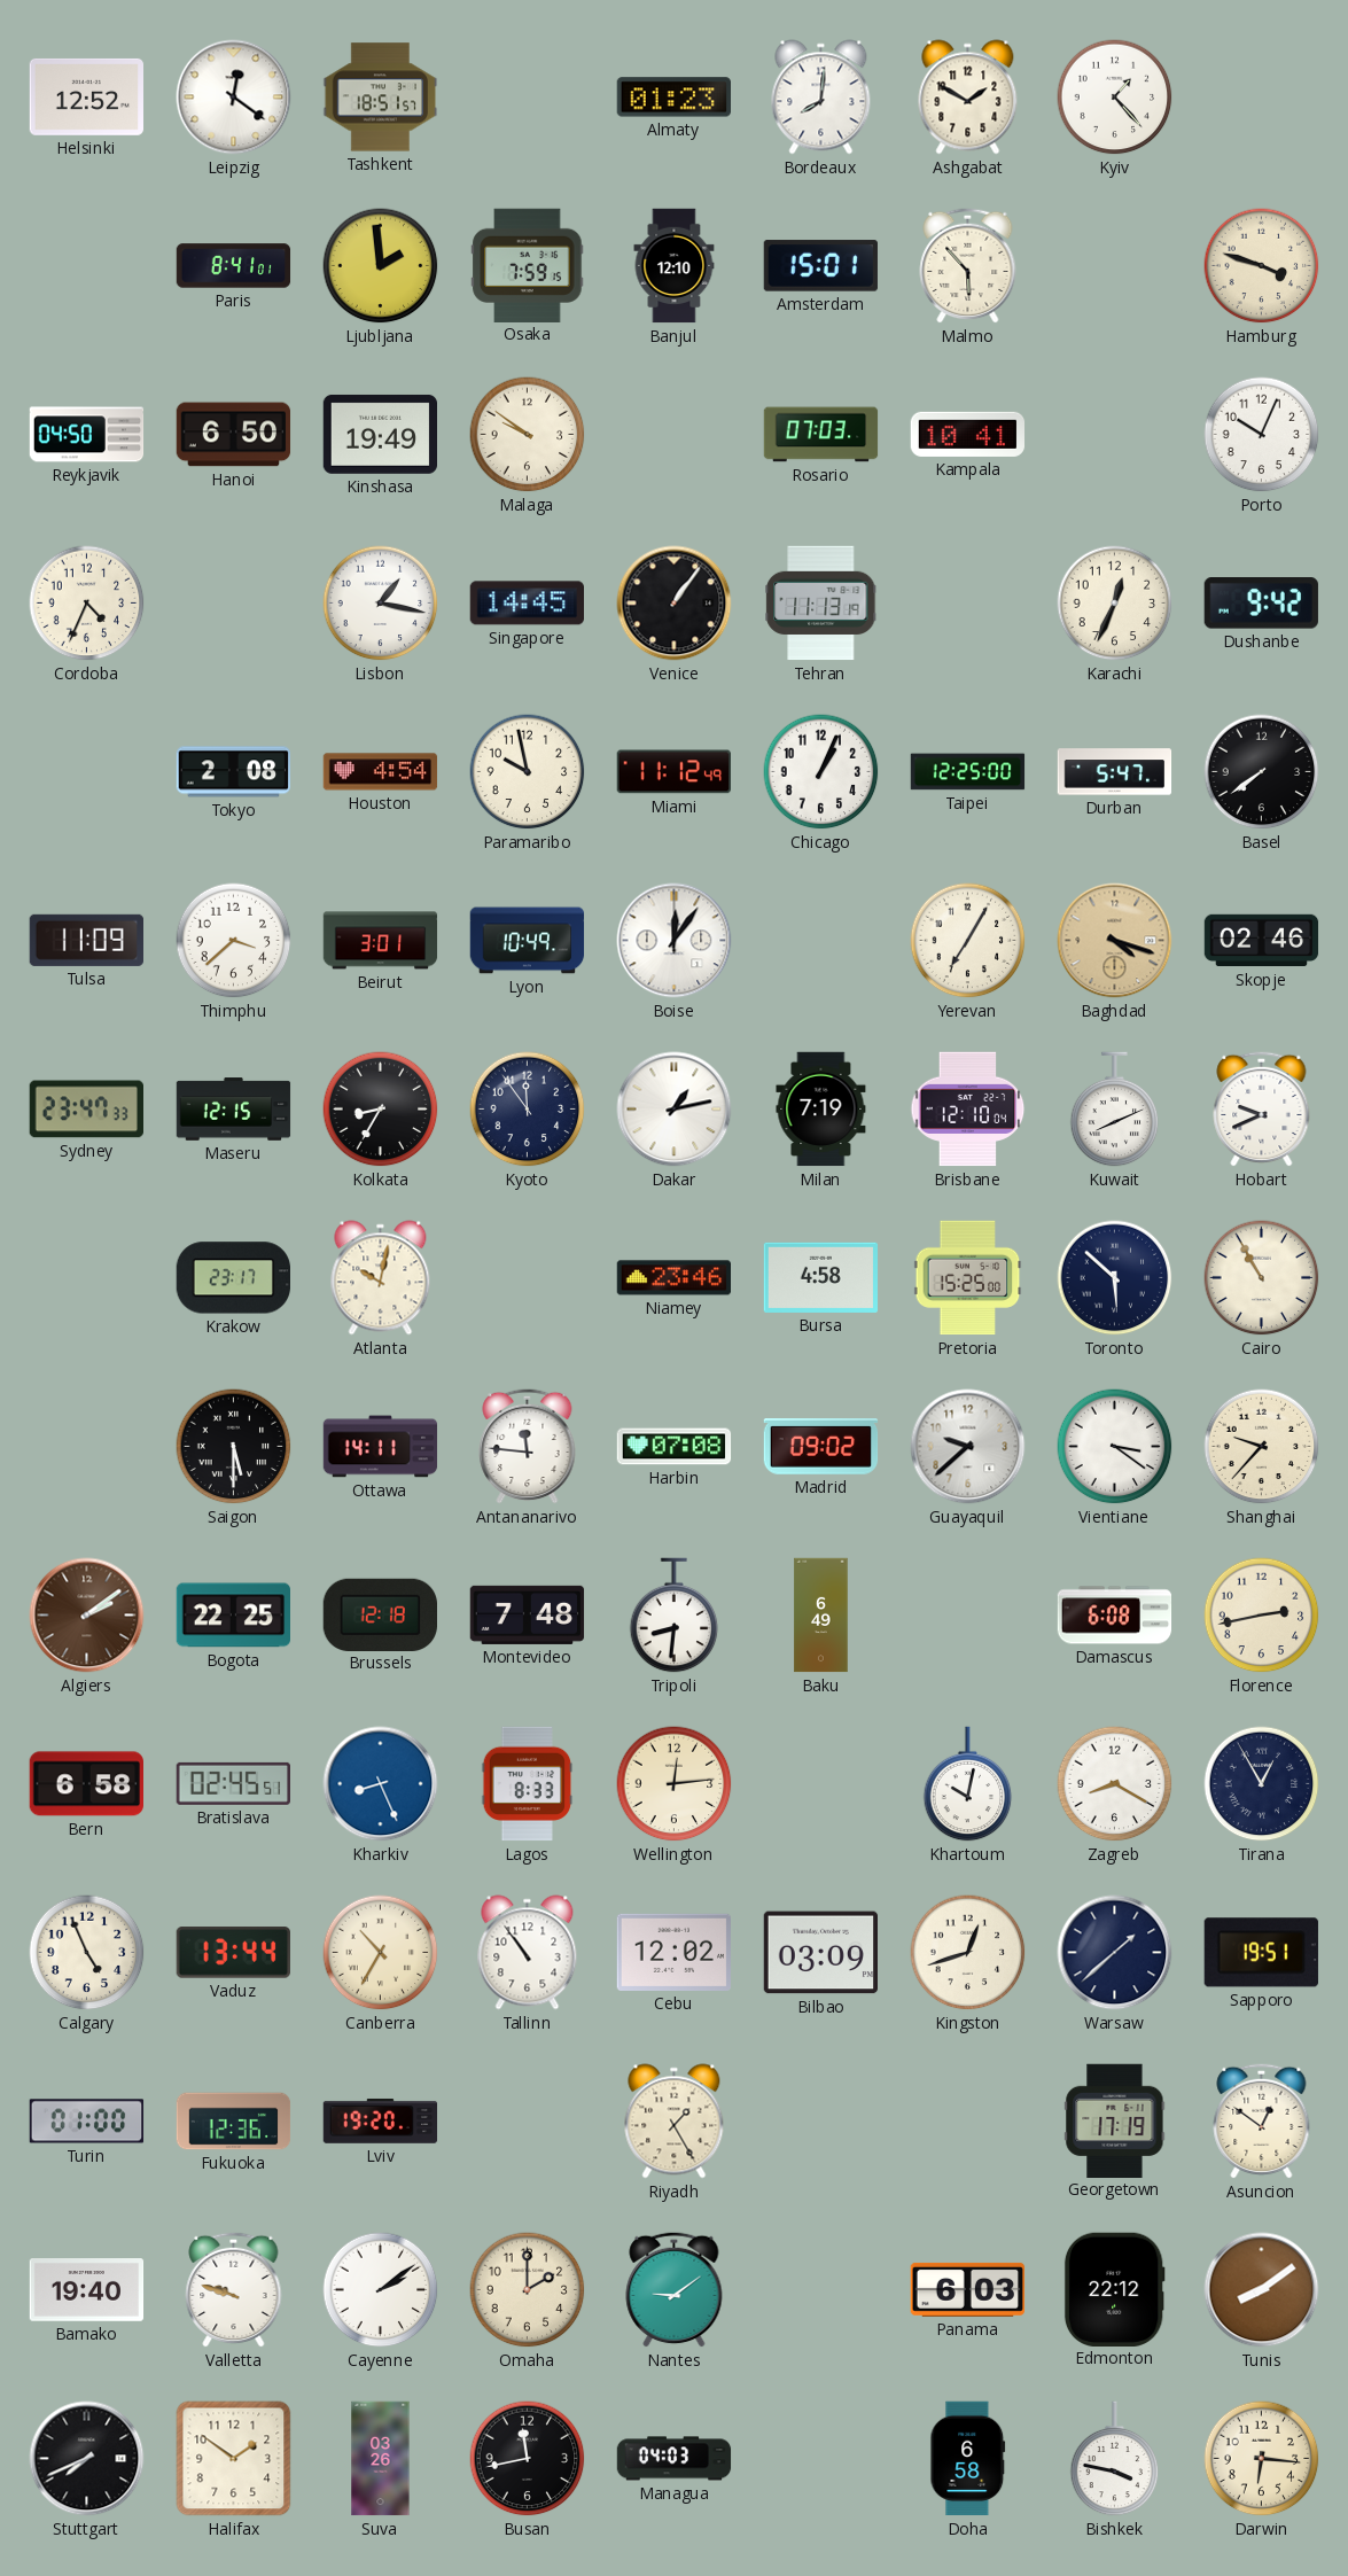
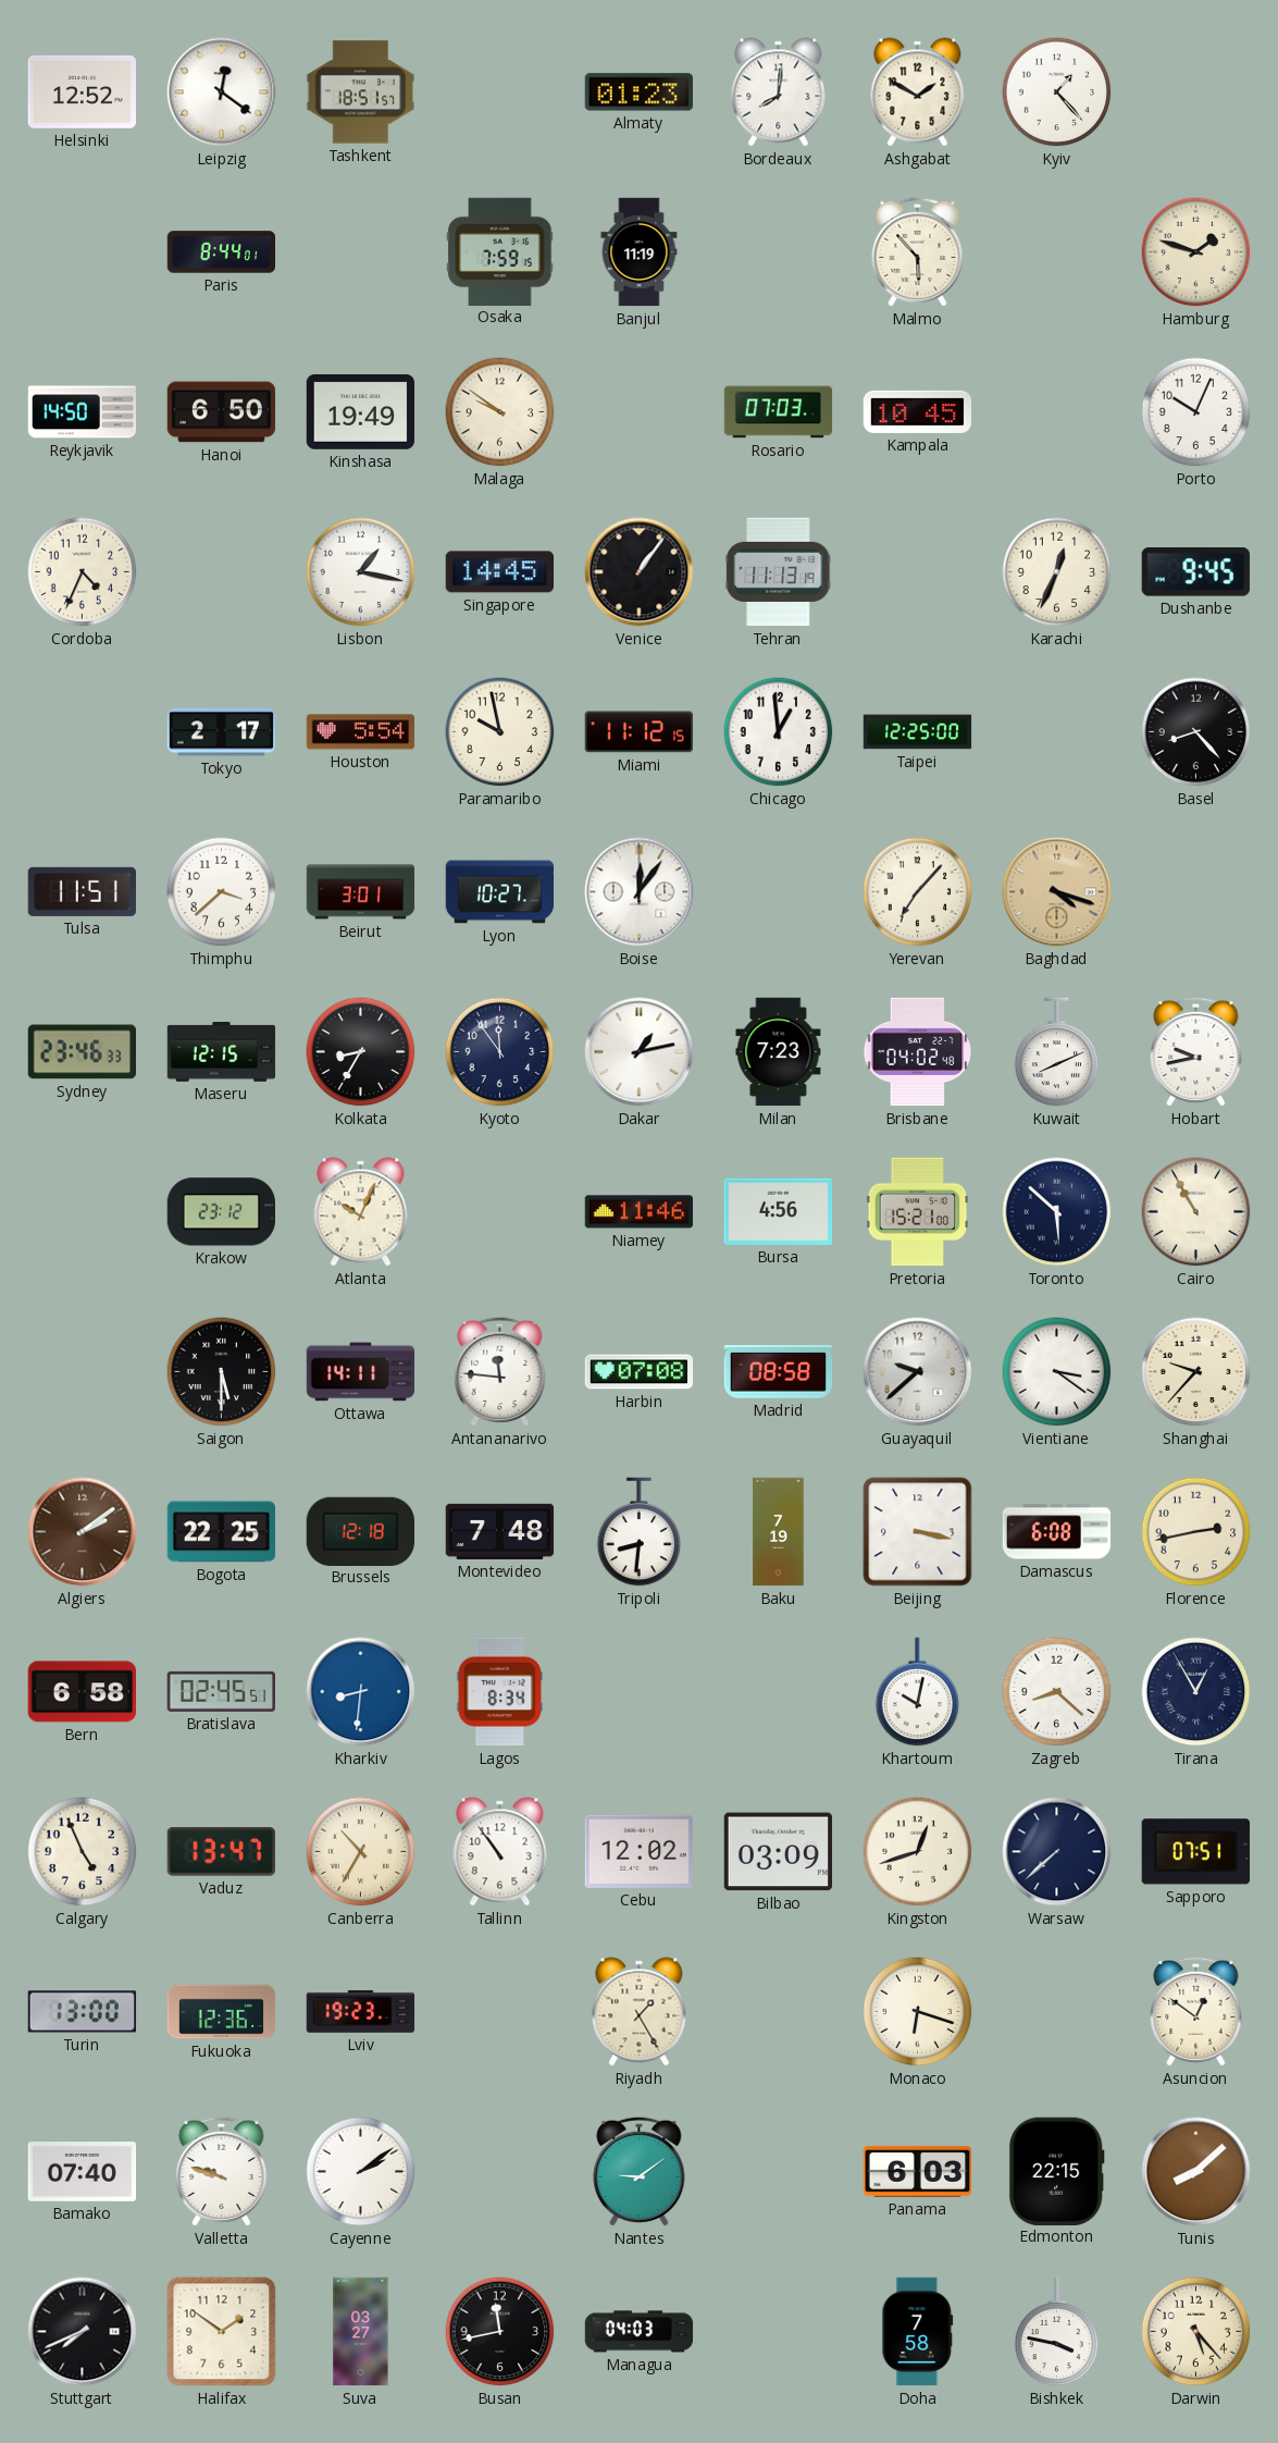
Paris: 8:41 -> 8:44
Ljubljana: 1:59 -> none
Banjul: 12:10 -> 11:19
Amsterdam: 15:01 -> none
Hamburg: 3:48 -> 1:48
Reykjavik: 04:50 -> 14:50
Kampala: 10:41 -> 10:45
Dushanbe: 9:42 -> 9:45
Tokyo: 2:08 -> 2:17
Houston: 4:54 -> 5:54
Miami: 11:12:49 -> 11:12:15
Chicago: 1:04 -> 12:59
Durban: 5:47 -> none
Basel: 7:39 -> 8:23
Tulsa: 11:09 -> 11:51
Lyon: 10:49 -> 10:27
Yerevan: 7:05 -> 7:07
Skopje: 02:46 -> none
Sydney: 23:47 -> 23:46
Milan: 7:19 -> 7:23
Brisbane: 12:10 -> 04:02
Hobart: 9:41 -> 9:43
Krakow: 23:17 -> 23:12
Atlanta: 10:02 -> 10:04
Niamey: 23:46 -> 11:46
Bursa: 4:58 -> 4:56
Pretoria: 15:25 -> 15:21
Madrid: 09:02 -> 08:58
Baku: 6:49 -> 7:19
Beijing: none -> 3:17
Kharkiv: 8:26 -> 8:31
Lagos: 8:33 -> 8:34
Wellington: 12:14 -> none
Zagreb: 8:20 -> 8:22
Vaduz: 13:44 -> 13:47
Warsaw: 1:38 -> 7:38
Sapporo: 19:51 -> 07:51
Turin: 01:00 -> 13:00
Lviv: 19:20 -> 19:23
Monaco: none -> 6:18
Georgetown: 17:19 -> none
Bamako: 19:40 -> 07:40
Omaha: 2:00 -> none
Edmonton: 22:12 -> 22:15
Tunis: 8:09 -> 8:08
Suva: 03:26 -> 03:27
Doha: 6:58 -> 7:58
Darwin: 6:16 -> 5:23
